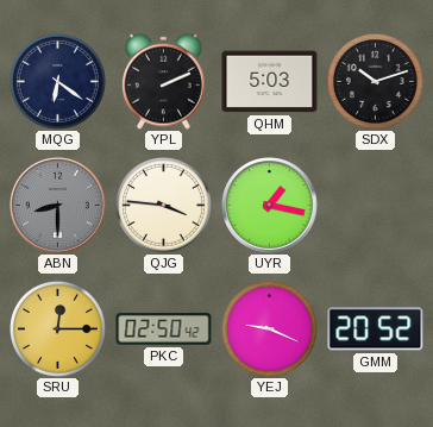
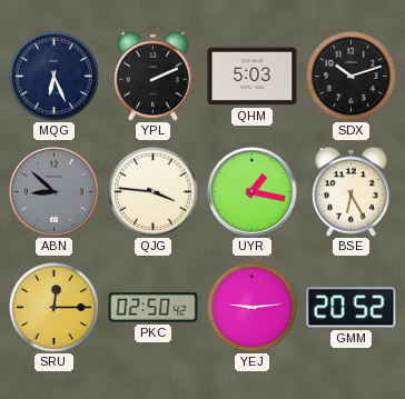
MQG: 6:21 -> 6:26
ABN: 8:30 -> 8:52
BSE: none -> 6:25
YEJ: 9:19 -> 9:14
